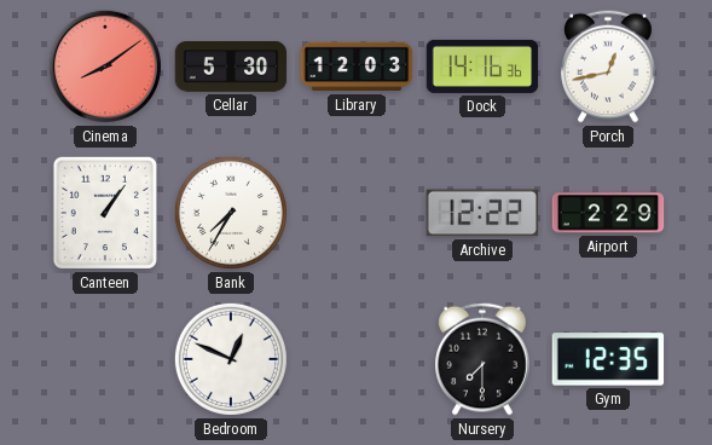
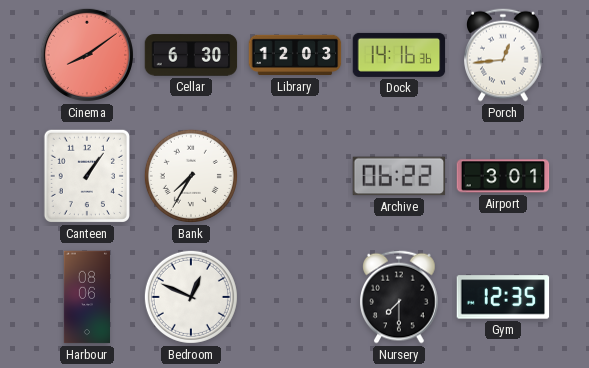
Cellar: 5:30 -> 6:30
Porch: 12:43 -> 12:44
Archive: 12:22 -> 06:22
Airport: 2:29 -> 3:01
Harbour: none -> 08:06
